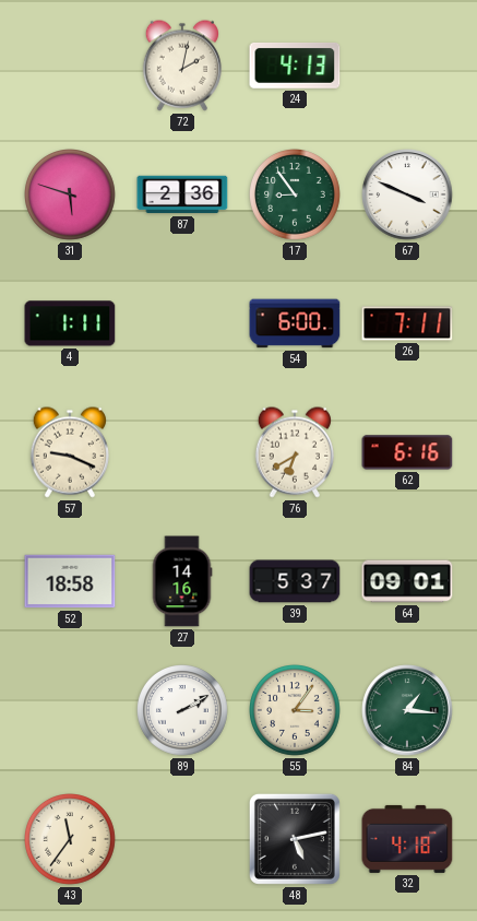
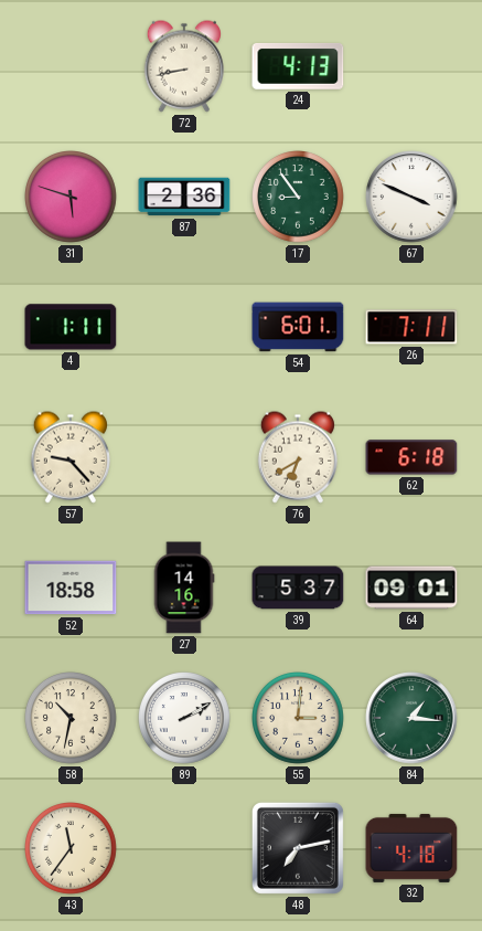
72: 2:02 -> 8:43
54: 6:00 -> 6:01
57: 9:19 -> 9:23
62: 6:16 -> 6:18
58: none -> 10:32
55: 3:06 -> 3:01
48: 5:13 -> 7:13
